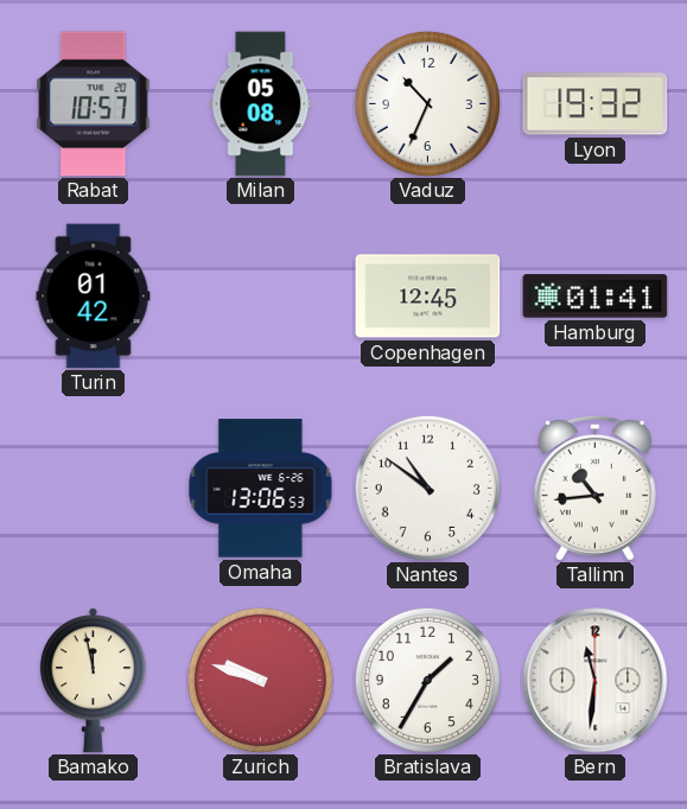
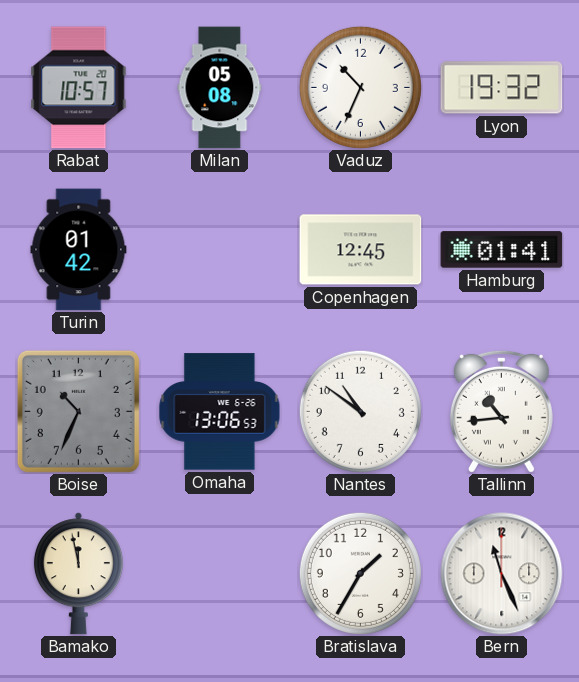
Boise: none -> 10:34
Zurich: 9:48 -> none
Bern: 11:31 -> 11:26
